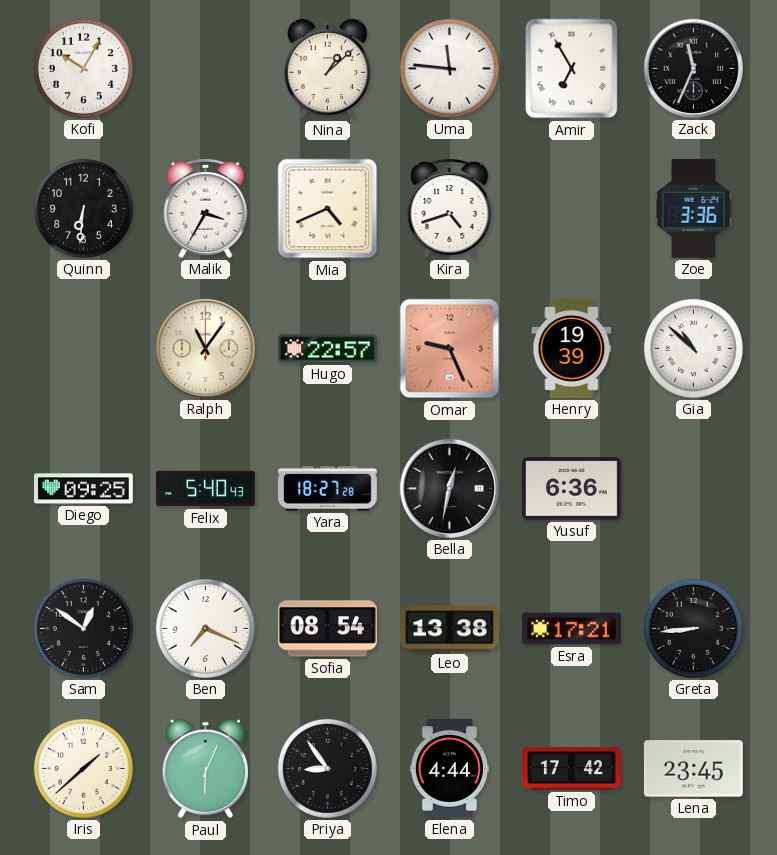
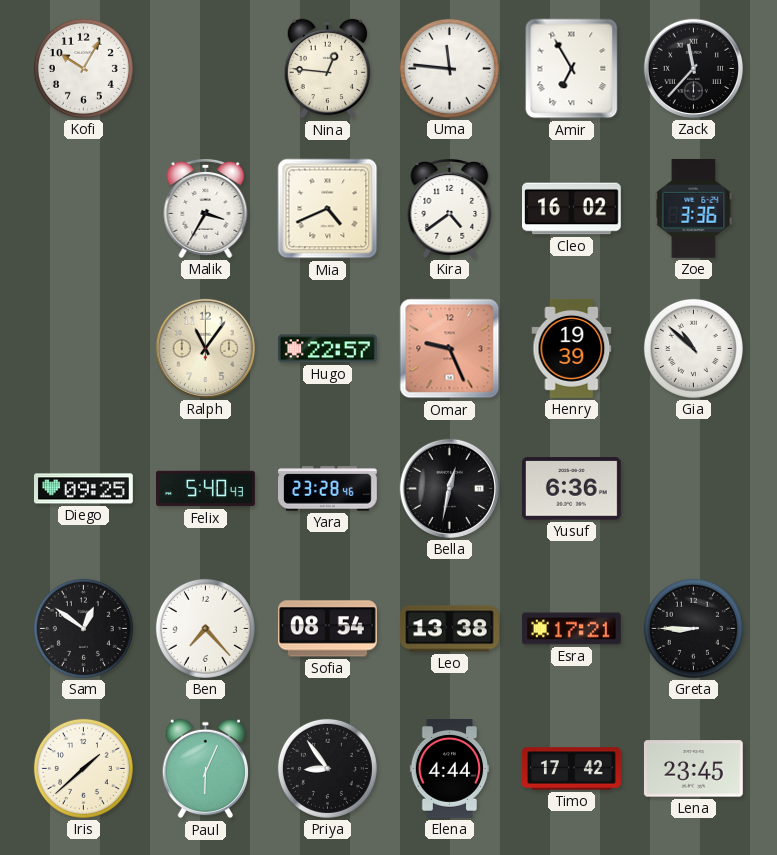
Nina: 1:08 -> 12:46
Zack: 11:34 -> 11:37
Quinn: 6:31 -> none
Kira: 4:42 -> 4:39
Cleo: none -> 16:02
Yara: 18:27 -> 23:28
Ben: 7:19 -> 7:23
Greta: 8:44 -> 8:45
